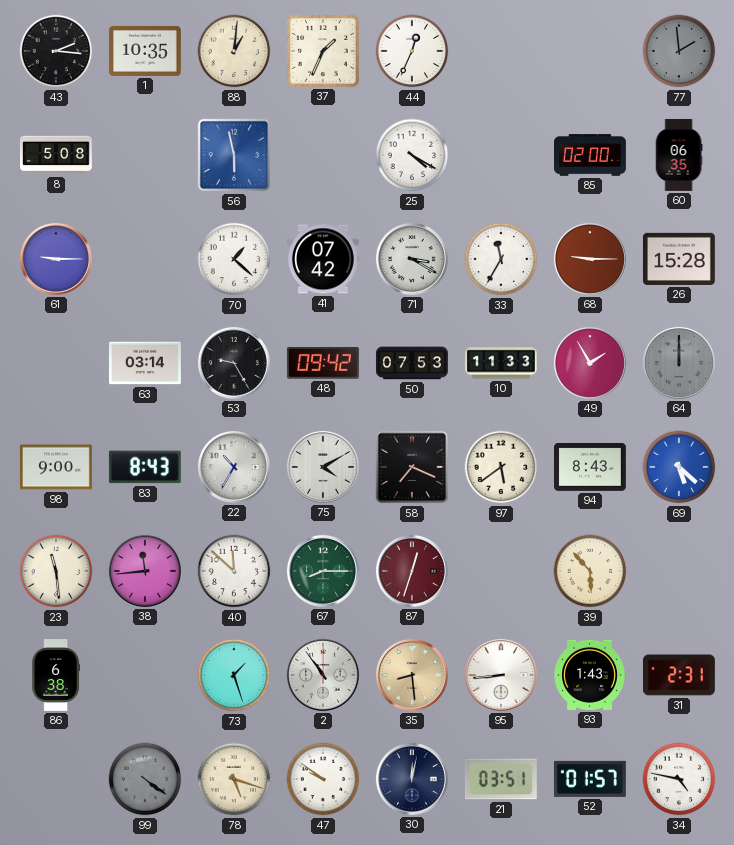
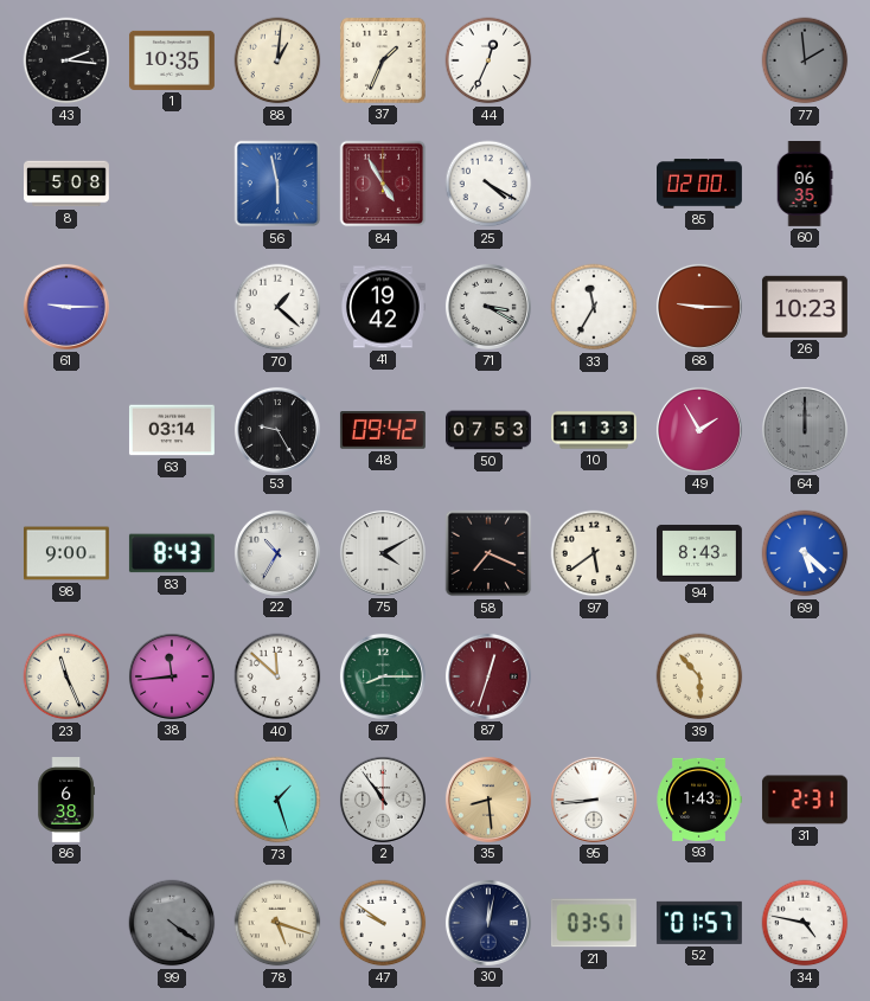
84: none -> 4:55
41: 07:42 -> 19:42
26: 15:28 -> 10:23
23: 11:29 -> 11:26
